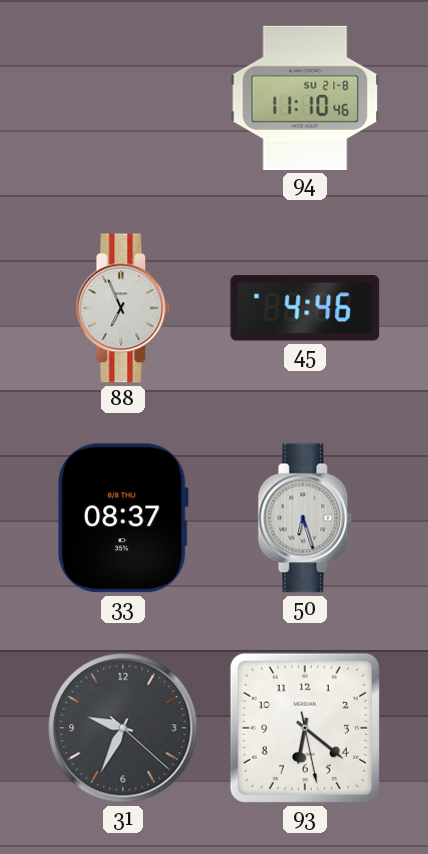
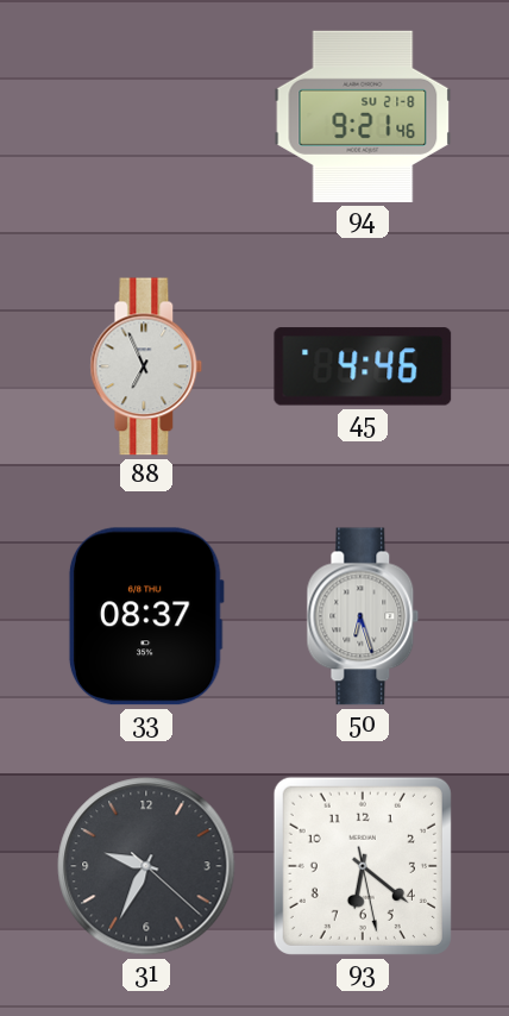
94: 11:10 -> 9:21
